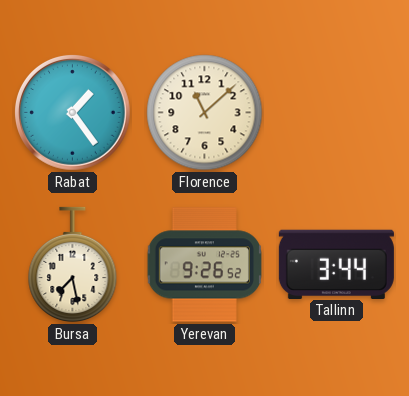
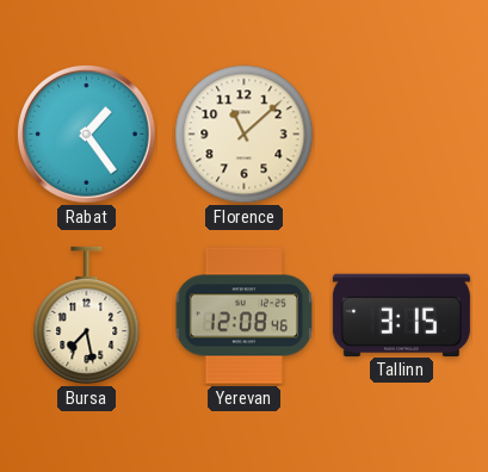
Yerevan: 9:26 -> 12:08
Tallinn: 3:44 -> 3:15
